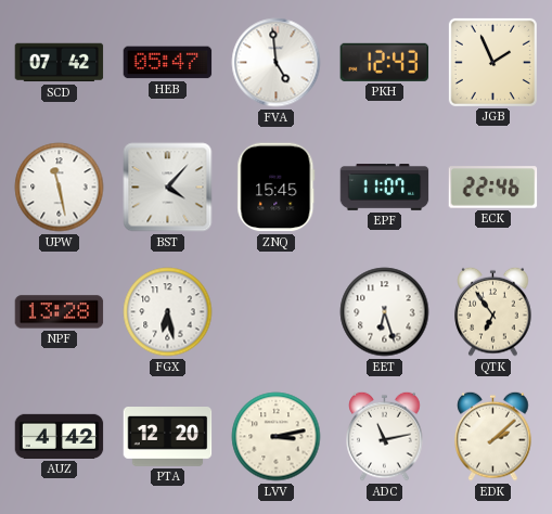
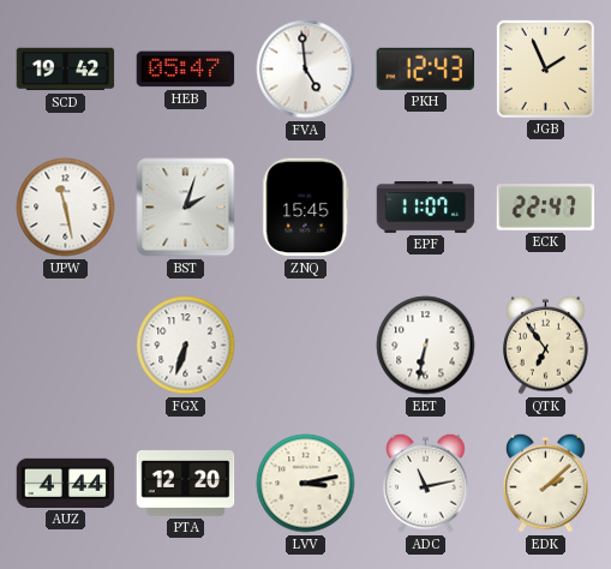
SCD: 07:42 -> 19:42
BST: 4:07 -> 2:03
ECK: 22:46 -> 22:47
NPF: 13:28 -> none
FGX: 6:28 -> 6:33
EET: 6:27 -> 6:32
AUZ: 4:42 -> 4:44
